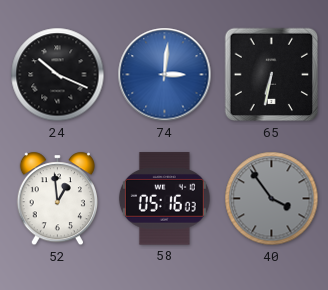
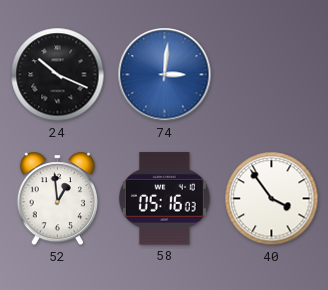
65: 6:32 -> none
40 dial: grey -> white
